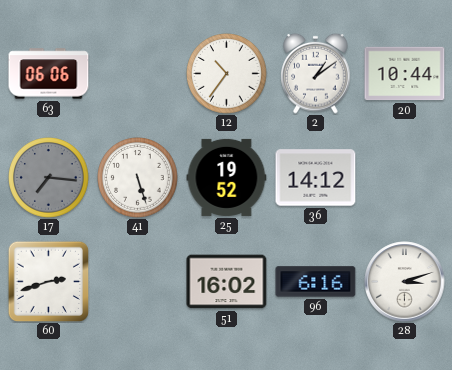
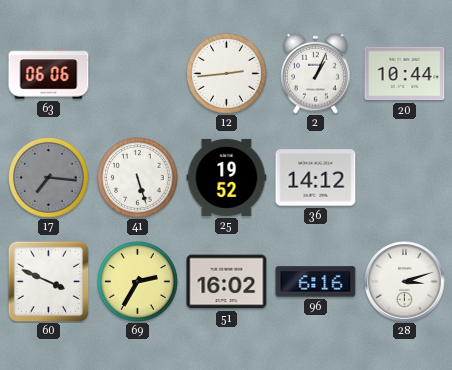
12: 10:36 -> 2:44
2: 1:09 -> 1:04
60: 2:42 -> 3:49
69: none -> 2:35
